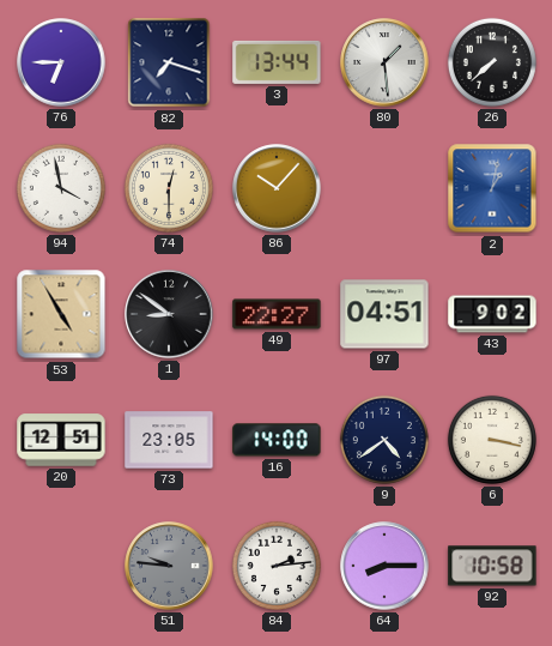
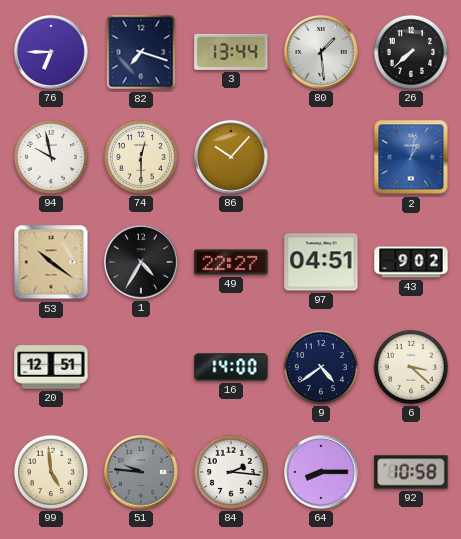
94: 3:58 -> 9:58
53: 4:55 -> 10:21
1: 8:51 -> 4:35
73: 23:05 -> none
6: 3:17 -> 3:22
99: none -> 4:59
84: 2:14 -> 2:16
